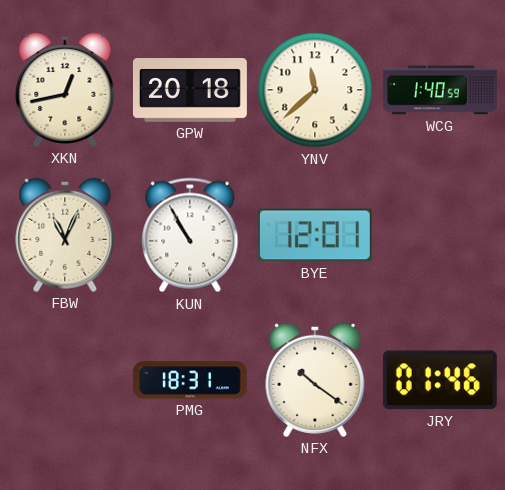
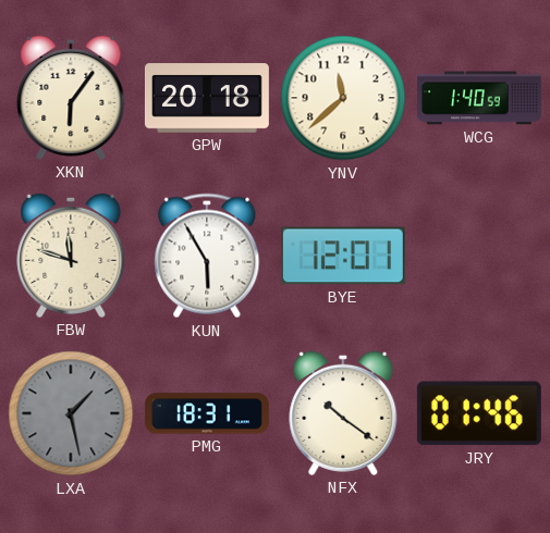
XKN: 12:43 -> 6:06
FBW: 11:04 -> 11:48
KUN: 10:55 -> 5:55
LXA: none -> 1:28
